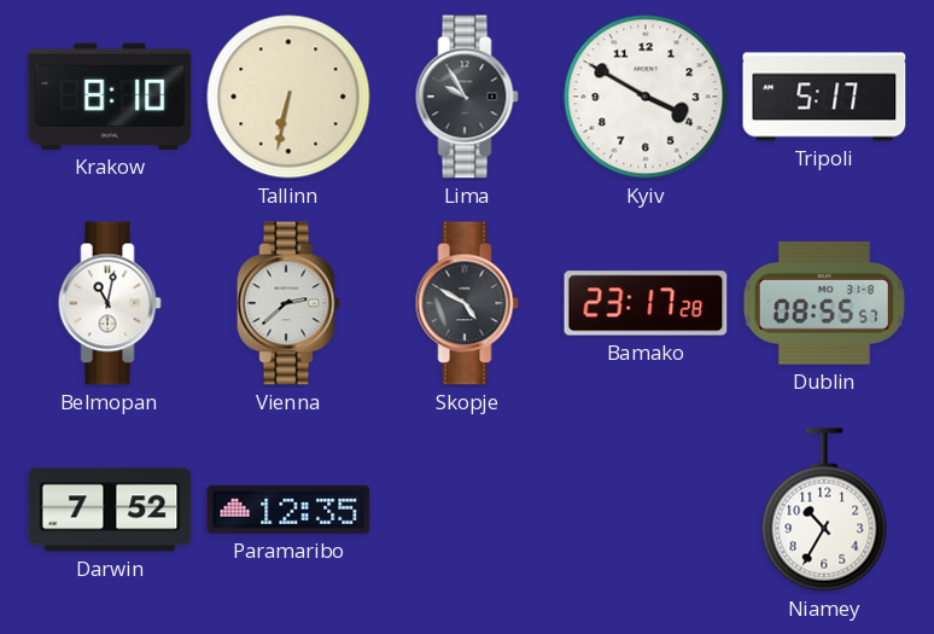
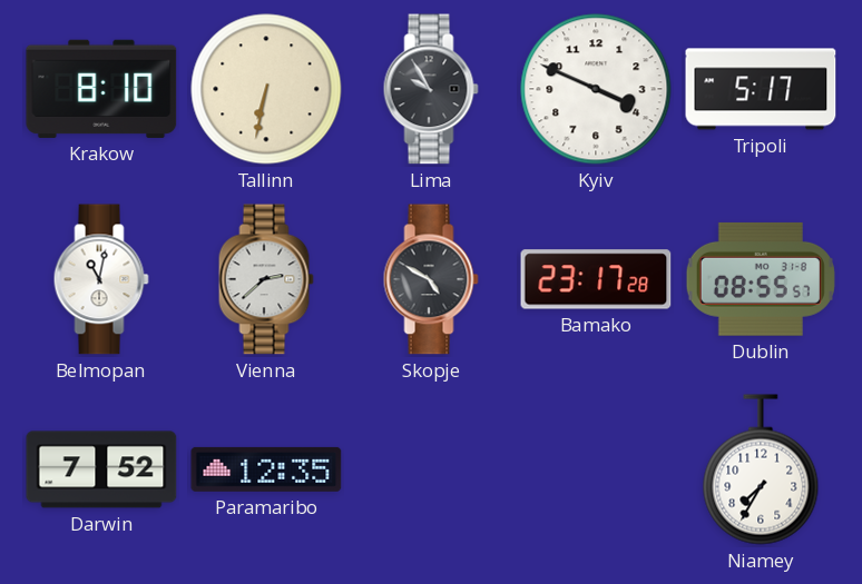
Kyiv: 3:50 -> 3:49
Niamey: 10:35 -> 7:35
